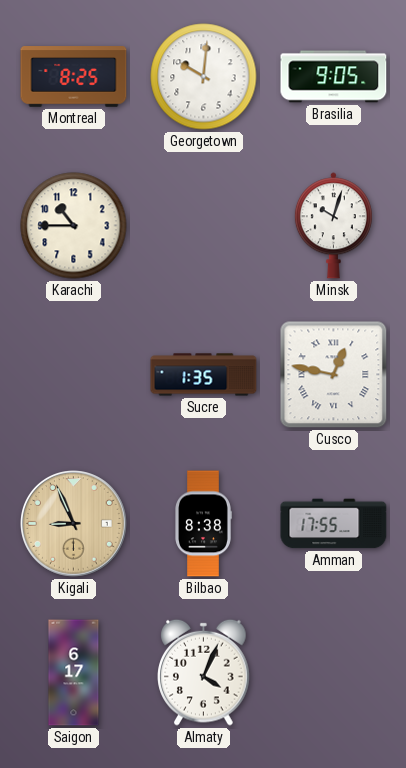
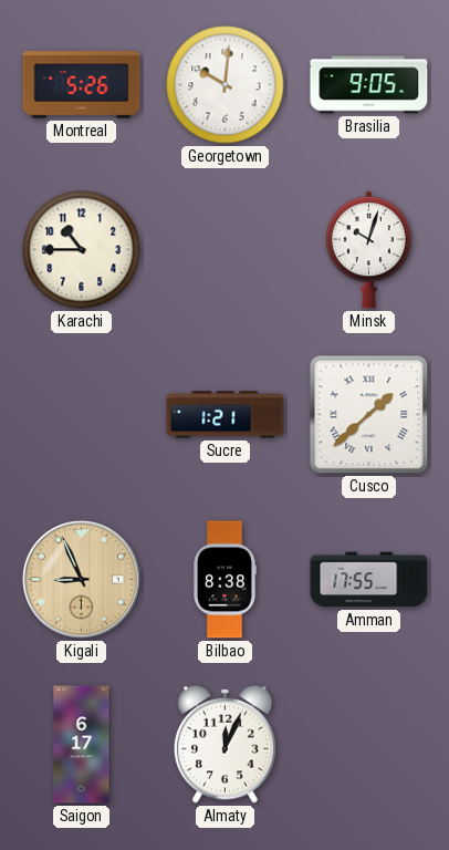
Montreal: 8:25 -> 5:26
Sucre: 1:35 -> 1:21
Cusco: 12:47 -> 1:38
Almaty: 4:04 -> 12:04
